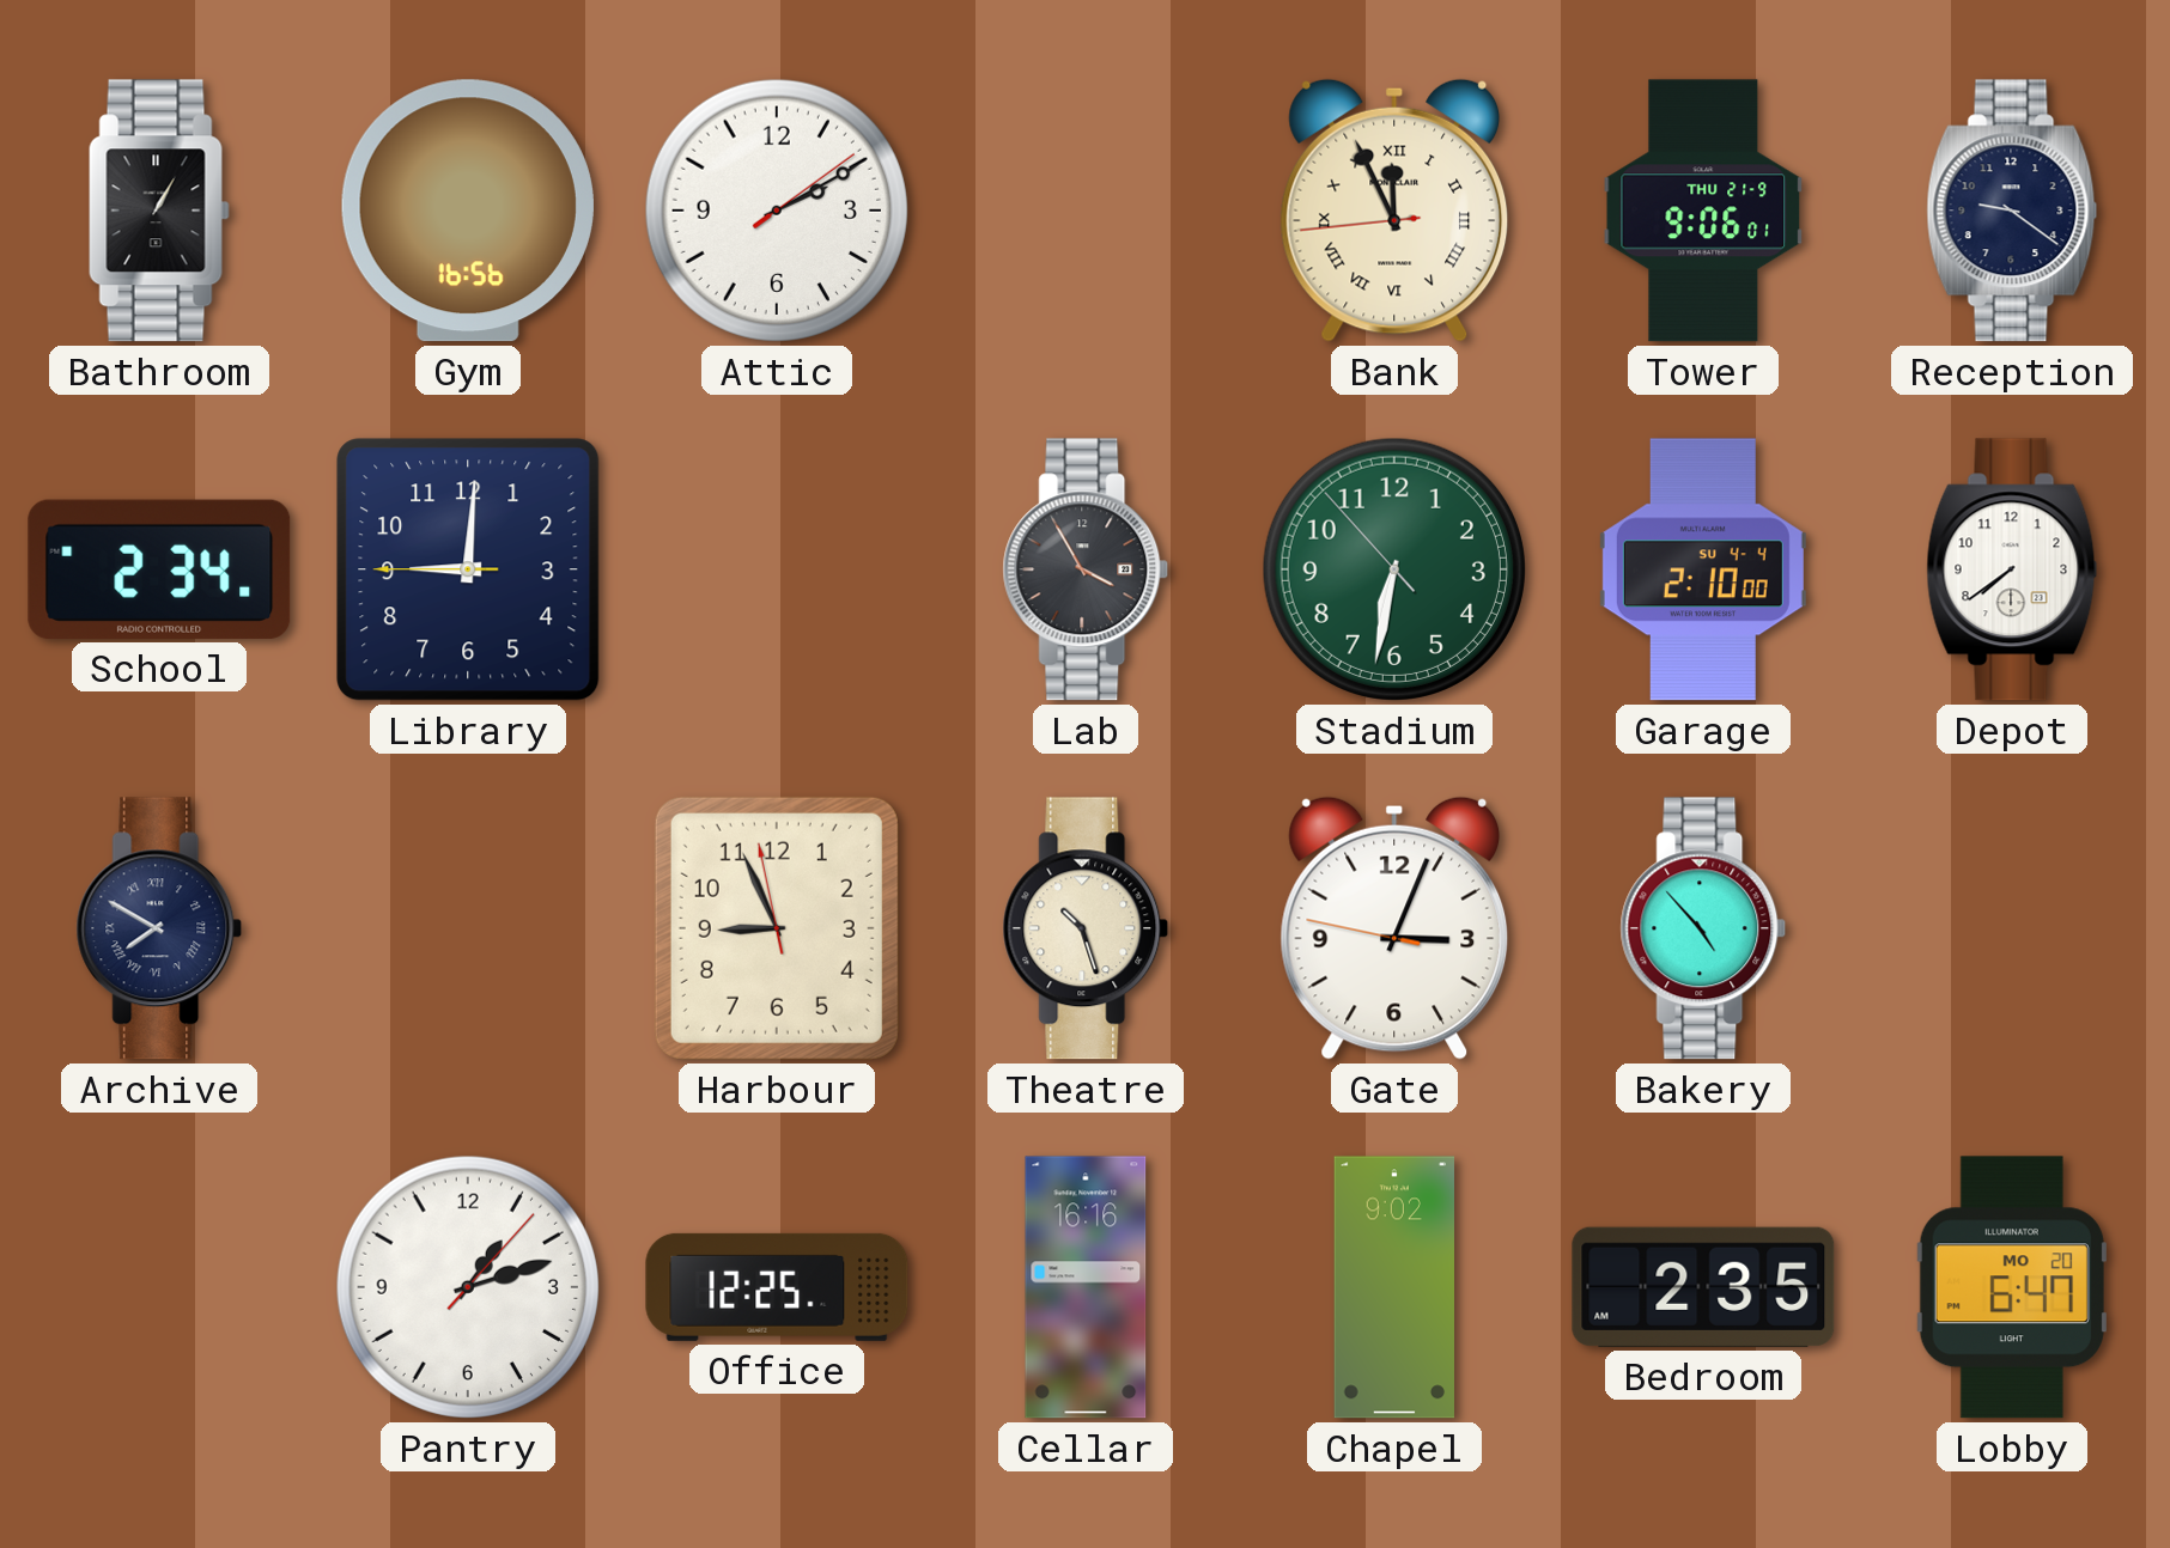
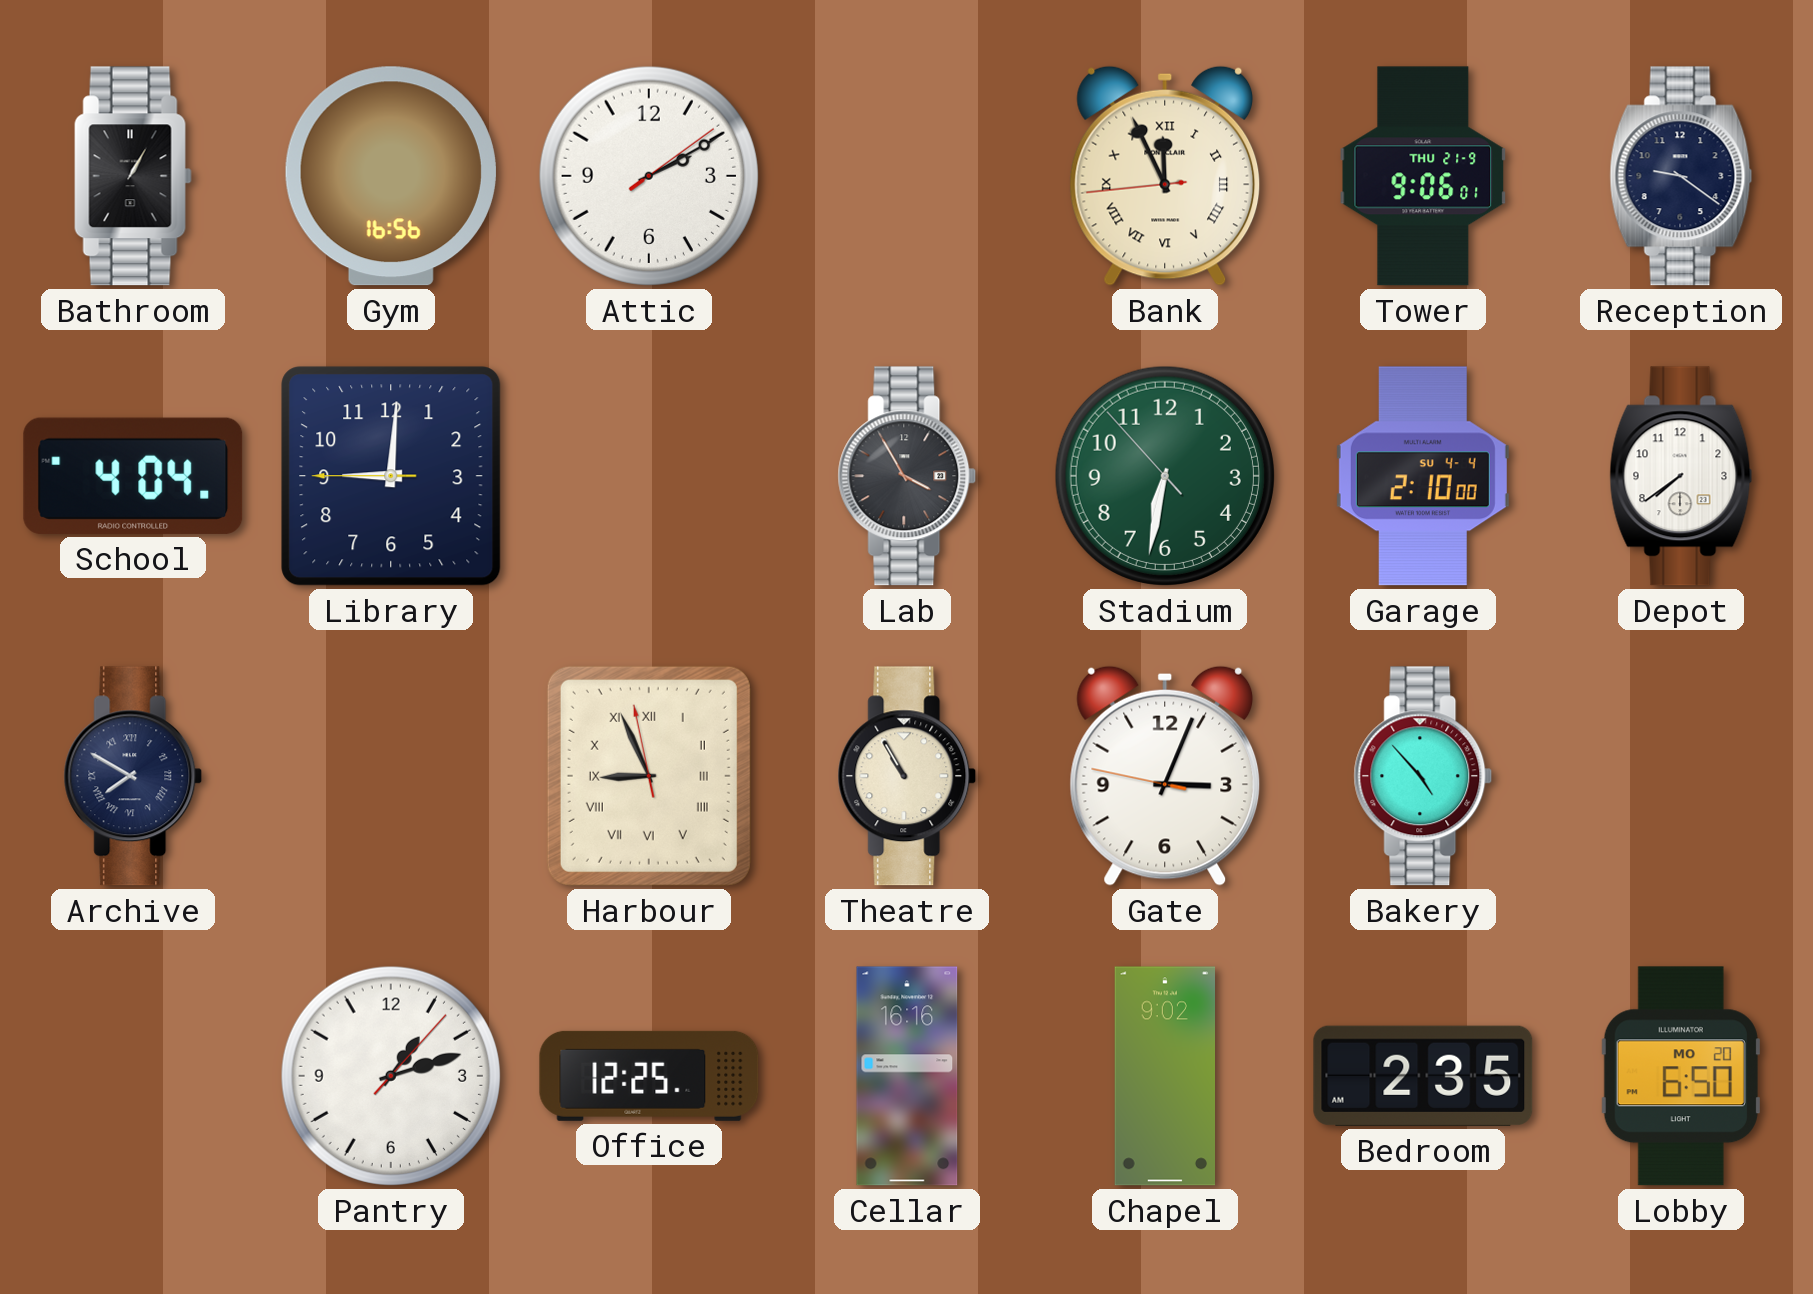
School: 2:34 -> 4:04
Harbour numerals: Arabic -> Roman
Theatre: 10:27 -> 10:55
Lobby: 6:47 -> 6:50
